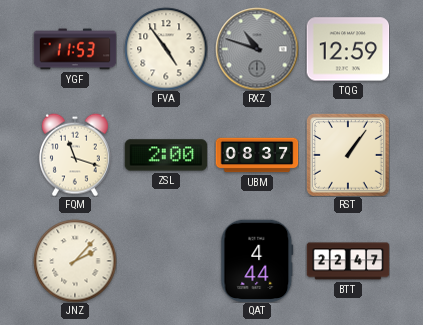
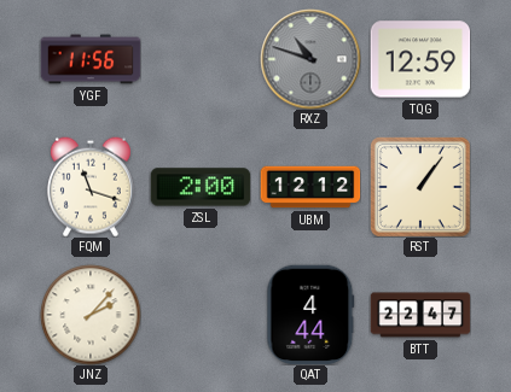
YGF: 11:53 -> 11:56
FVA: 4:54 -> none
UBM: 08:37 -> 12:12
